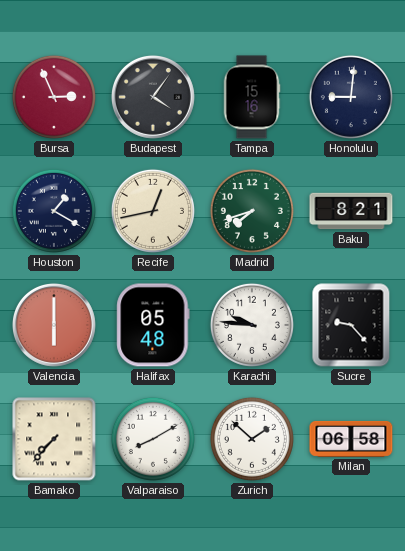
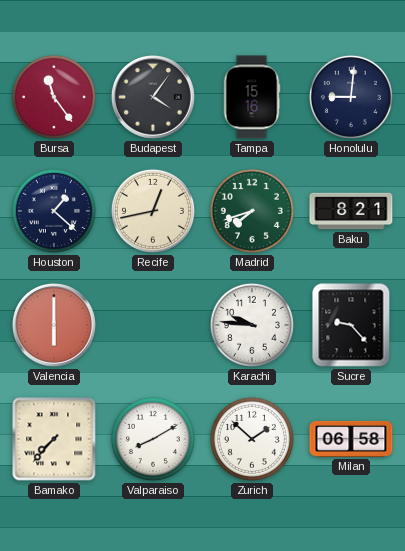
Bursa: 2:56 -> 11:24
Houston: 1:20 -> 1:22
Halifax: 05:48 -> none
